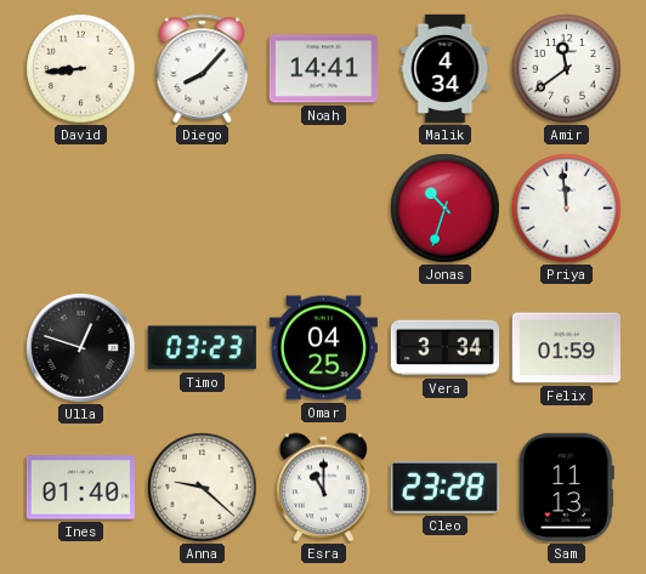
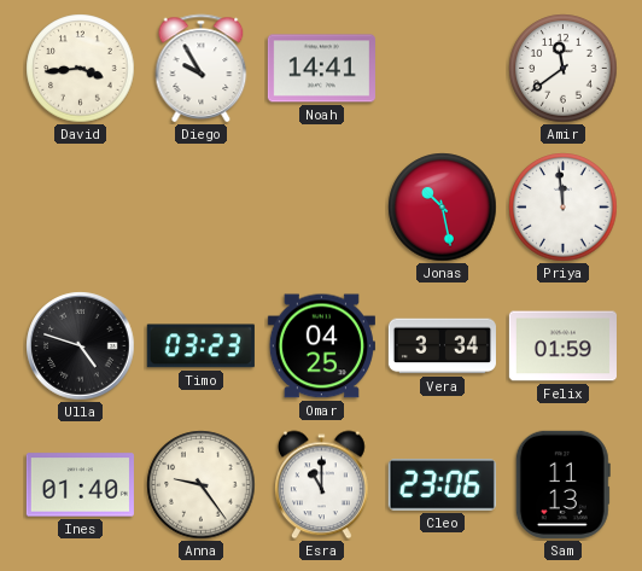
David: 8:44 -> 3:44
Diego: 8:07 -> 9:55
Malik: 4:34 -> none
Jonas: 10:33 -> 10:28
Ulla: 12:48 -> 4:48
Anna: 9:22 -> 9:24
Cleo: 23:28 -> 23:06
